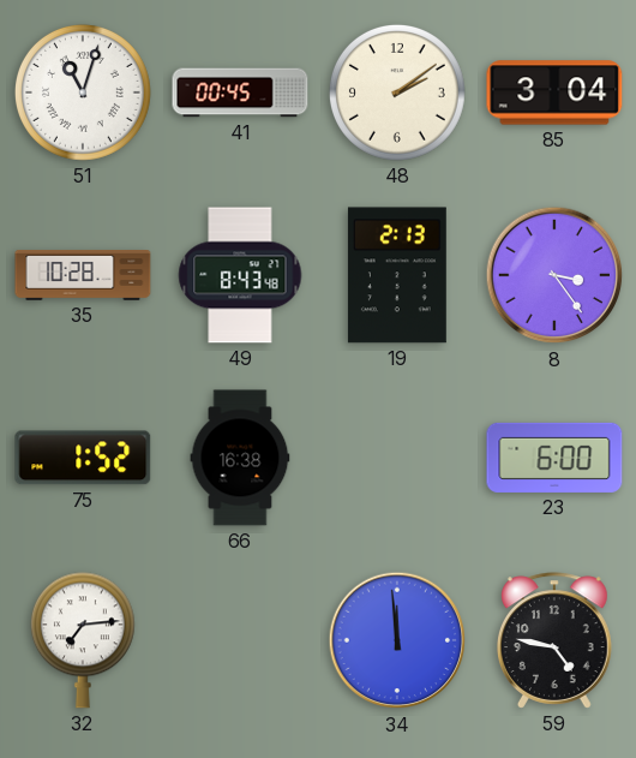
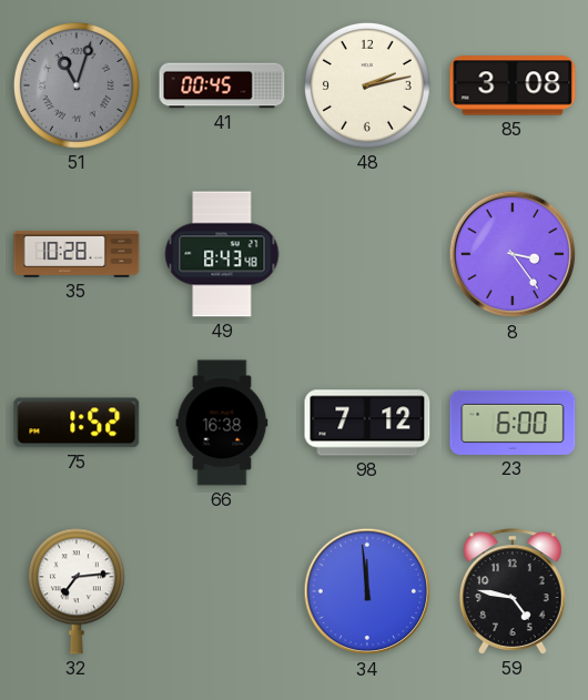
51 dial: white -> grey
48: 2:09 -> 2:13
85: 3:04 -> 3:08
19: 2:13 -> none
98: none -> 7:12
